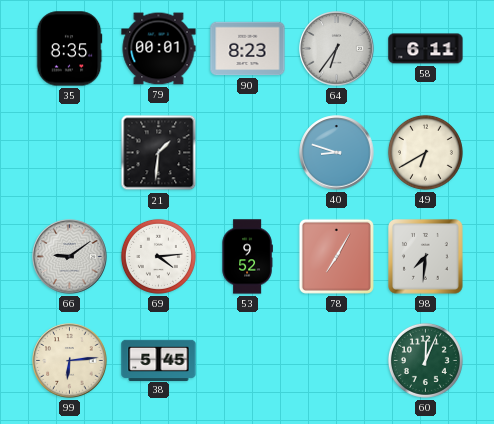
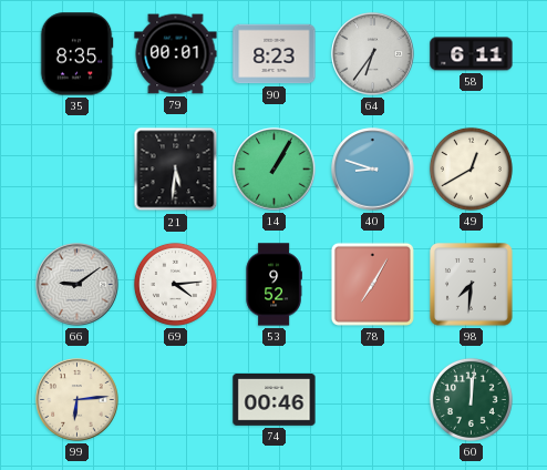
21: 1:31 -> 5:31
14: none -> 1:05
49: 6:40 -> 12:40
38: 5:45 -> none
74: none -> 00:46
60: 12:04 -> 12:01
